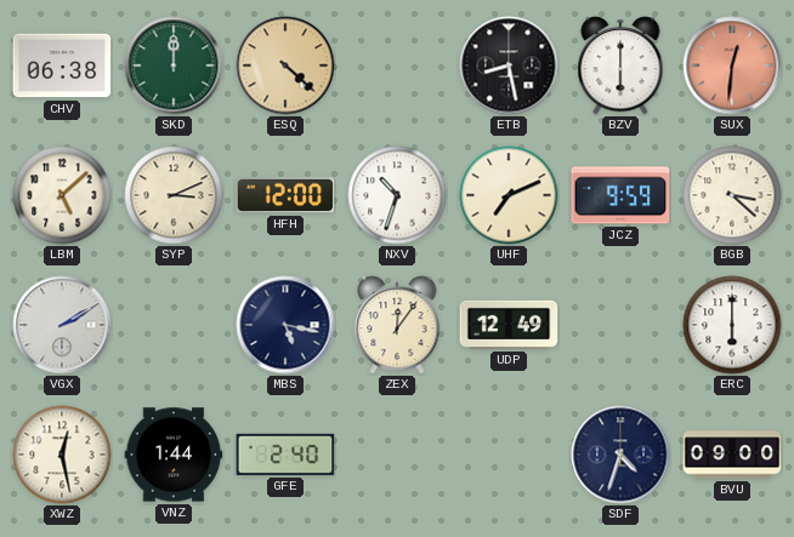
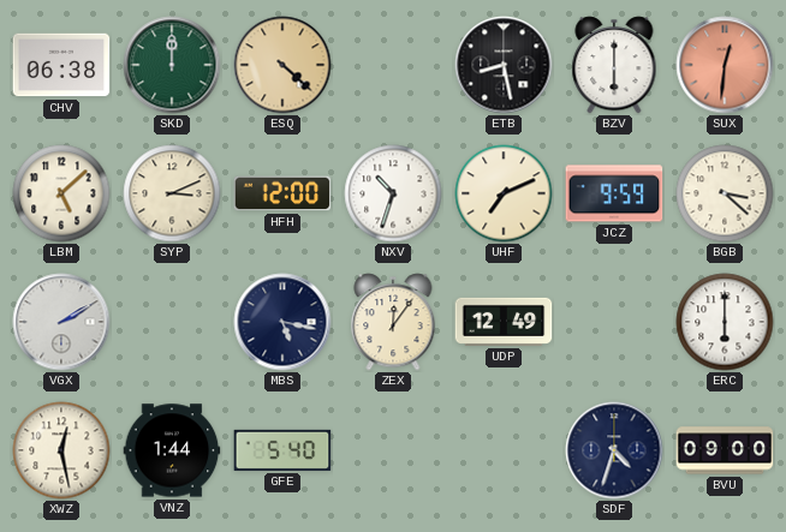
GFE: 2:40 -> 5:40
